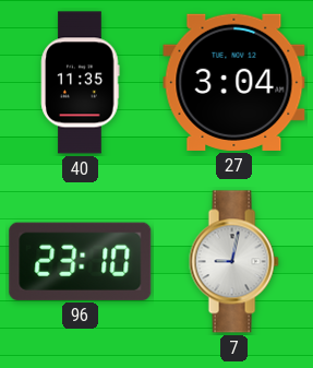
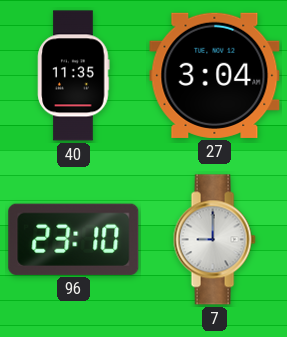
7: 9:02 -> 9:00
